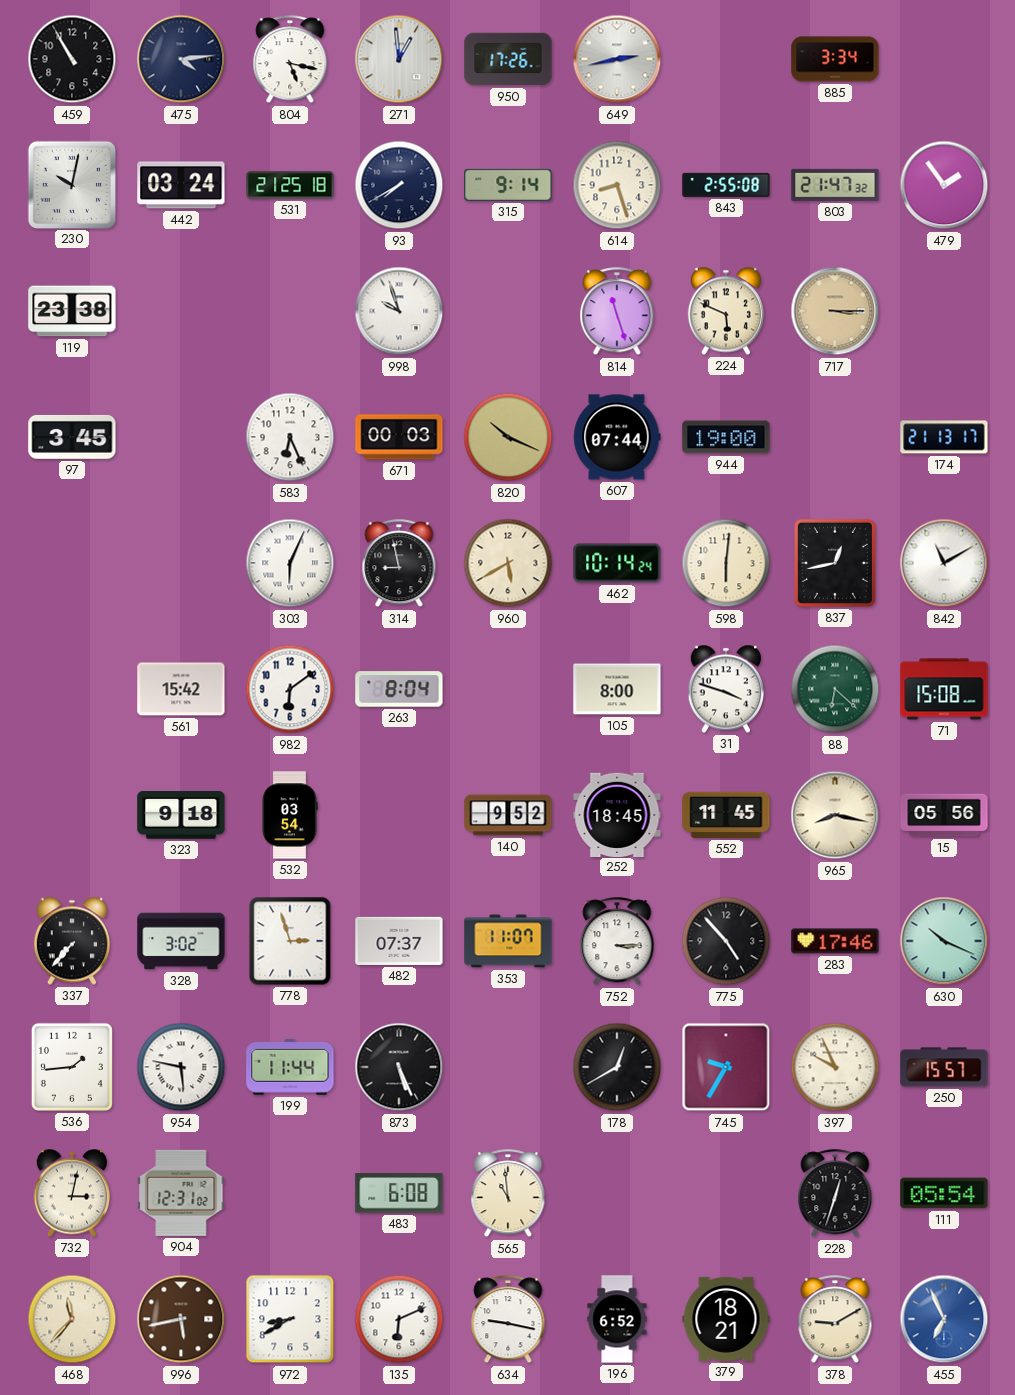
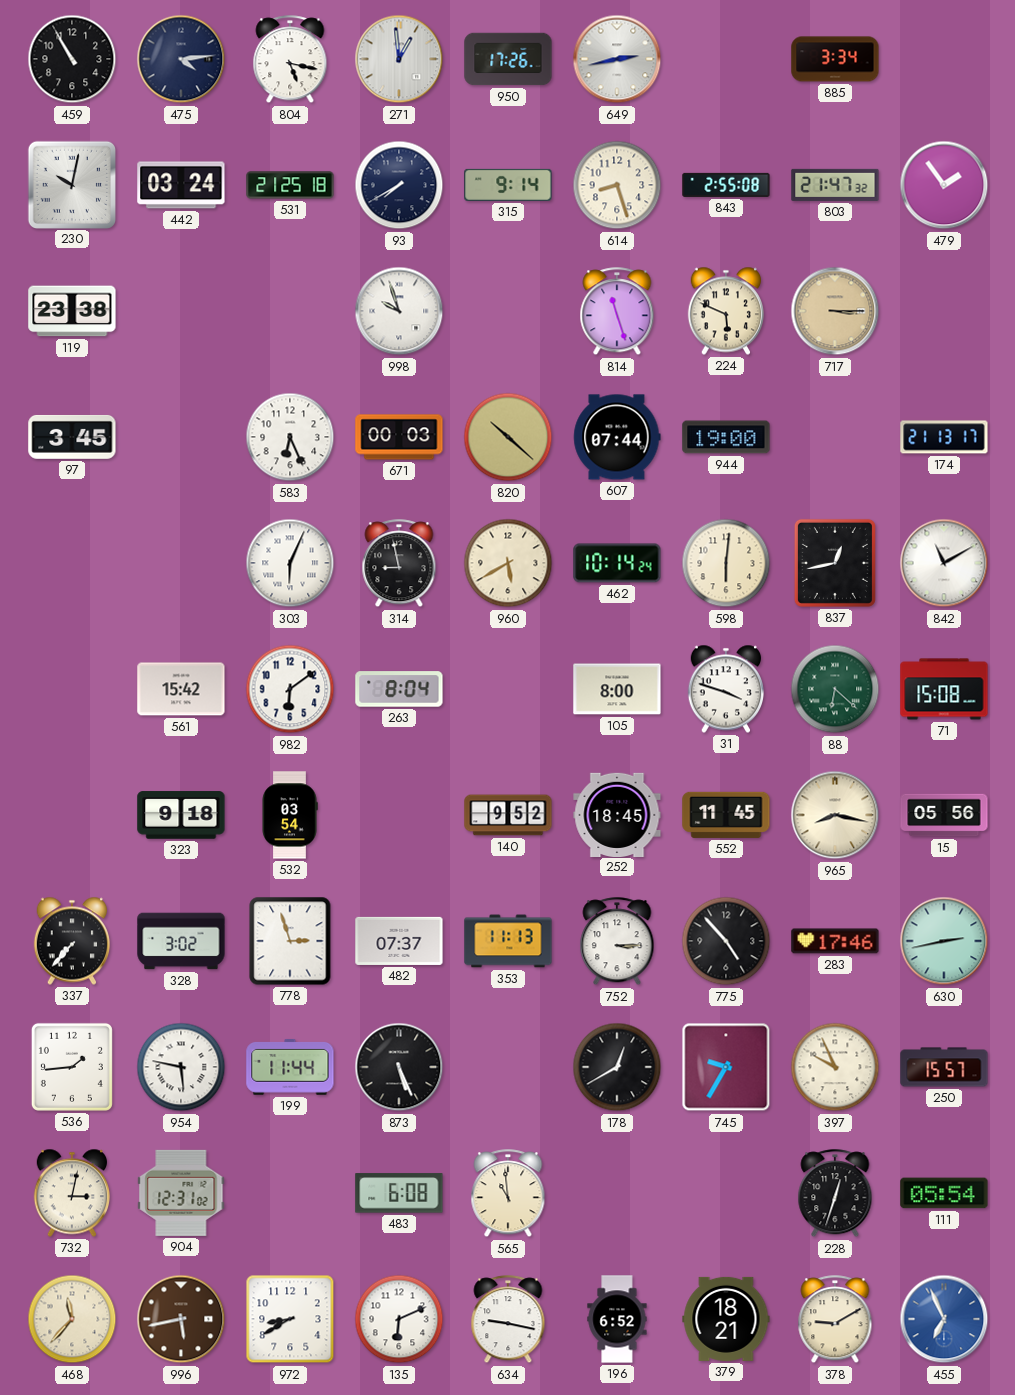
820: 10:19 -> 10:22
353: 11:07 -> 11:13
630: 10:19 -> 2:43
